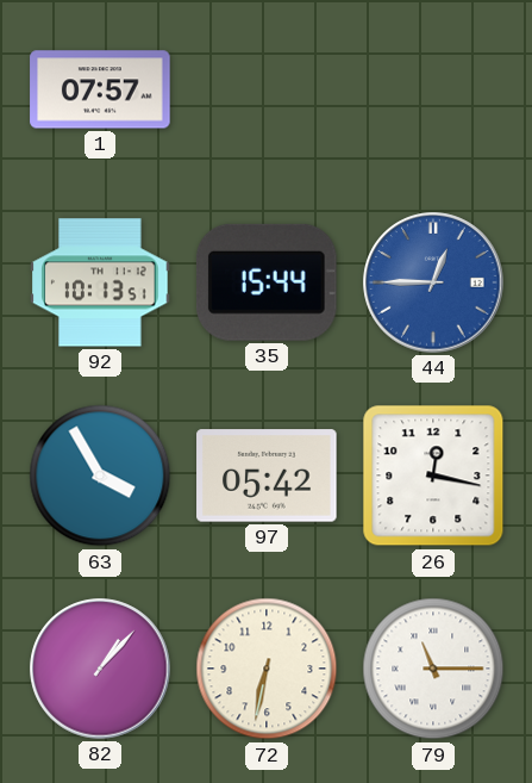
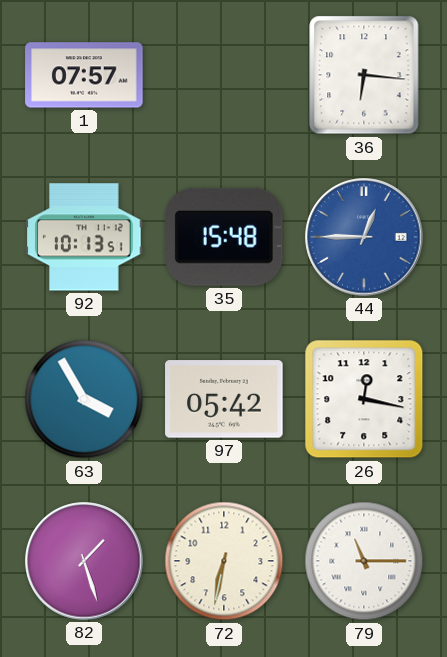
36: none -> 6:16
35: 15:44 -> 15:48
82: 1:07 -> 1:27
